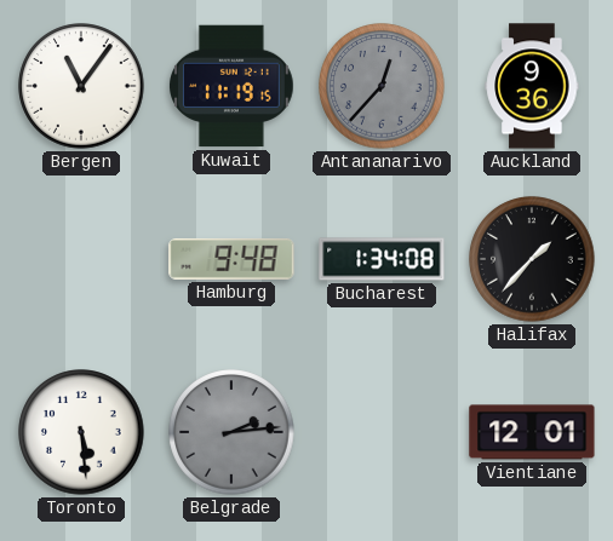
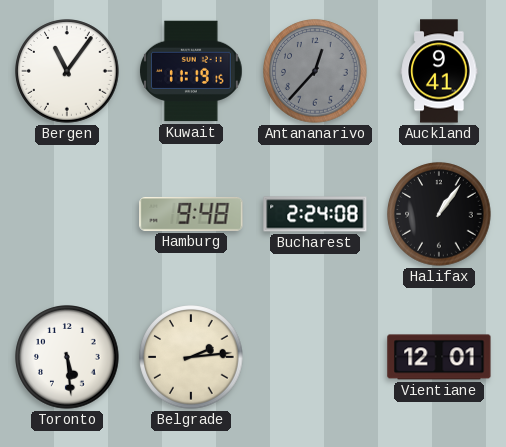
Auckland: 9:36 -> 9:41
Bucharest: 1:34 -> 2:24
Halifax: 1:37 -> 1:06
Belgrade dial: grey -> cream
